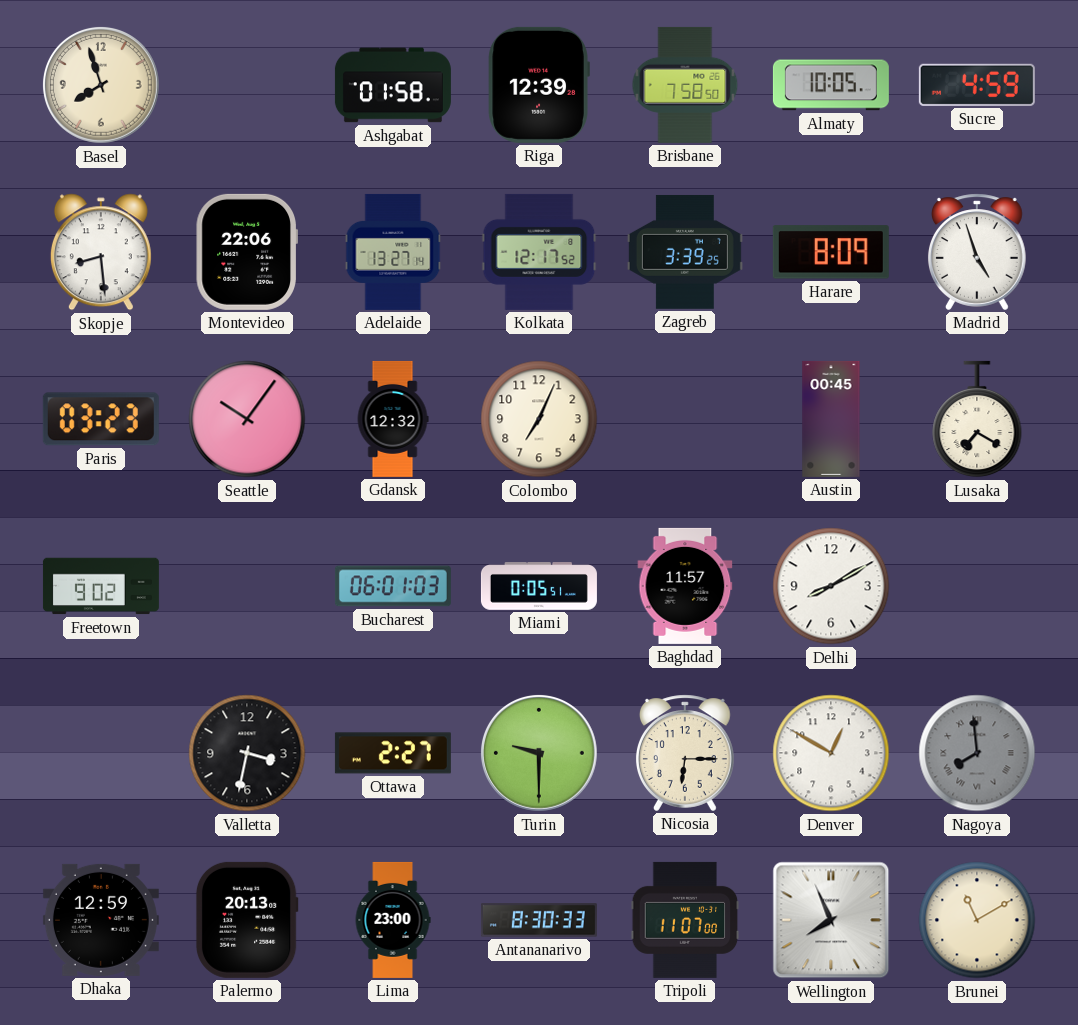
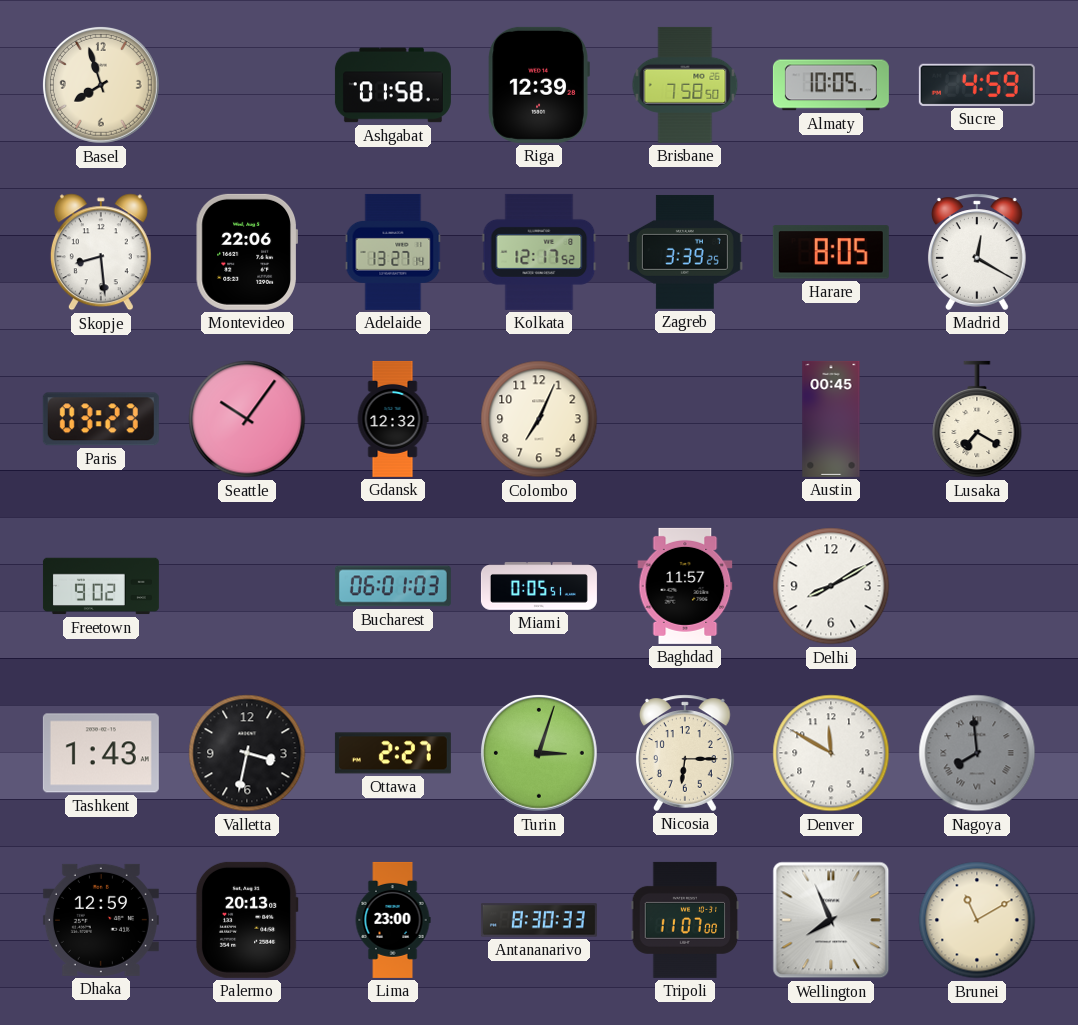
Harare: 8:09 -> 8:05
Madrid: 4:57 -> 12:20
Tashkent: none -> 1:43
Turin: 9:30 -> 3:03
Denver: 12:50 -> 11:50
